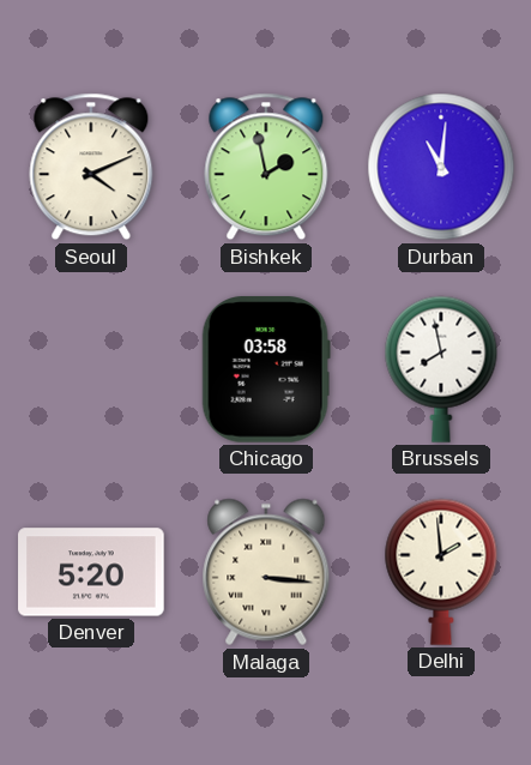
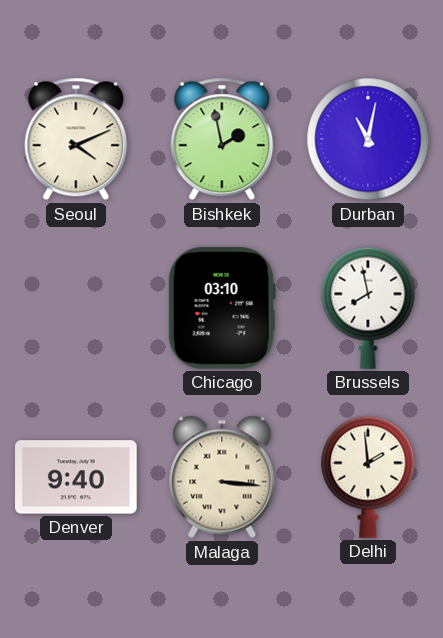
Durban: 11:01 -> 11:02
Chicago: 03:58 -> 03:10
Denver: 5:20 -> 9:40
